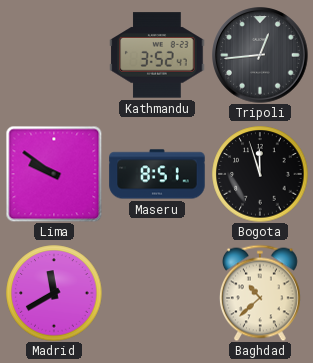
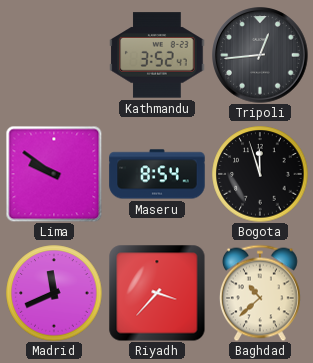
Maseru: 8:51 -> 8:54
Madrid: 11:40 -> 11:41
Riyadh: none -> 3:37
